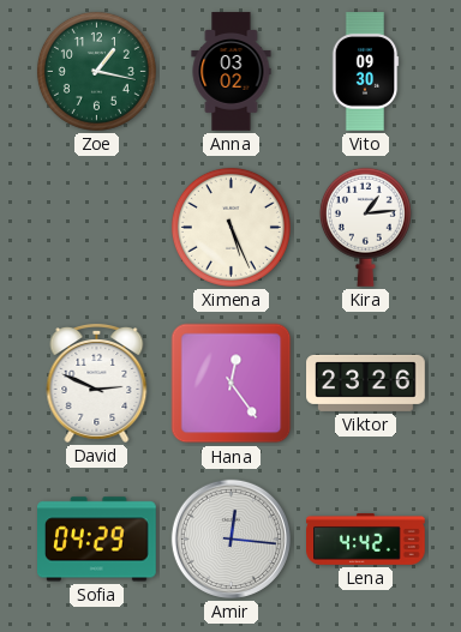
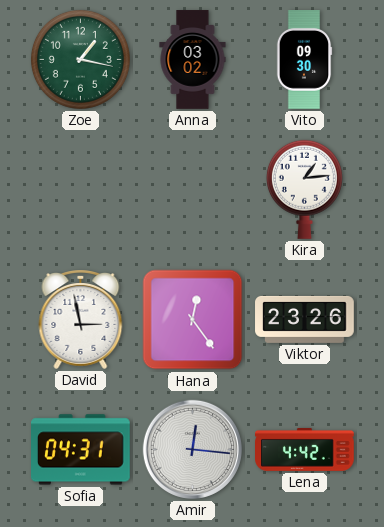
Ximena: 5:26 -> none
David: 2:49 -> 2:58
Sofia: 04:29 -> 04:31
